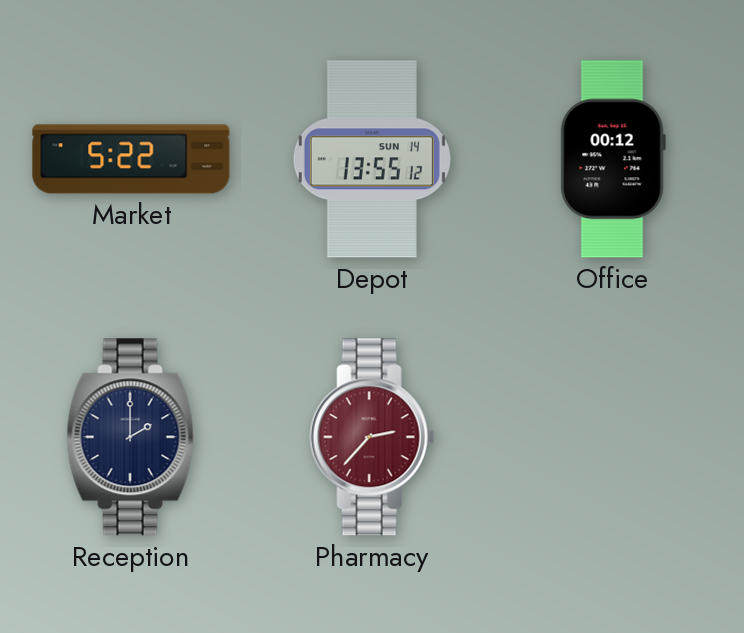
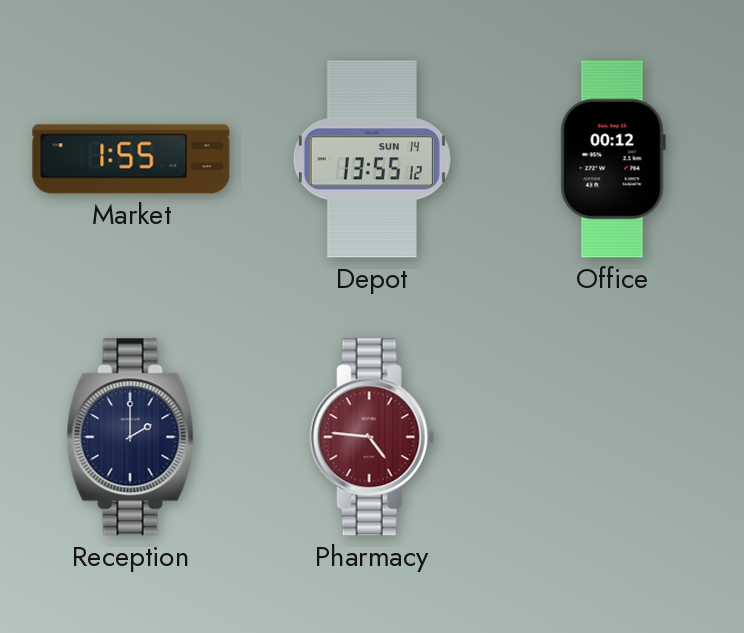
Market: 5:22 -> 1:55
Pharmacy: 2:37 -> 4:46
